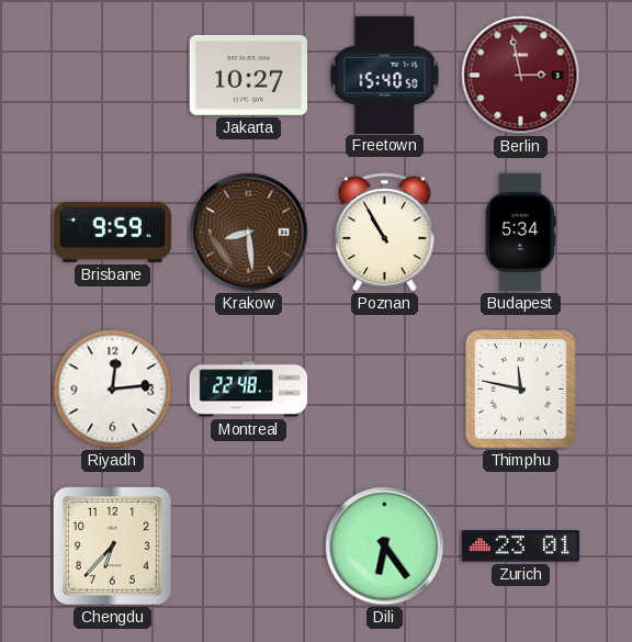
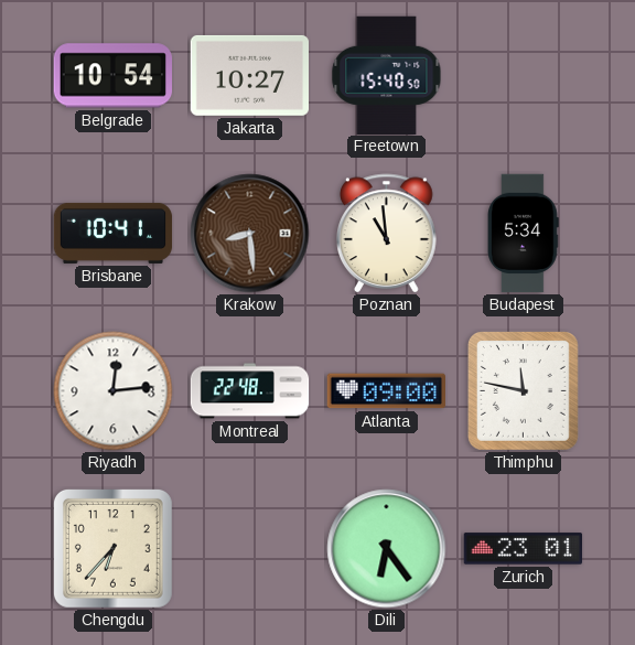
Belgrade: none -> 10:54
Berlin: 2:58 -> none
Brisbane: 9:59 -> 10:41
Poznan: 10:55 -> 10:59
Atlanta: none -> 09:00
